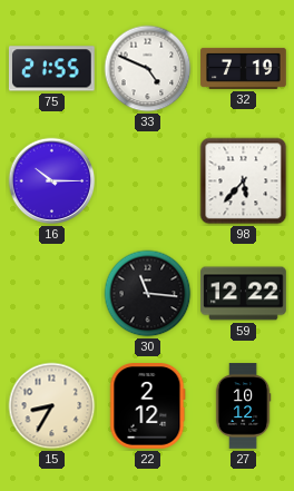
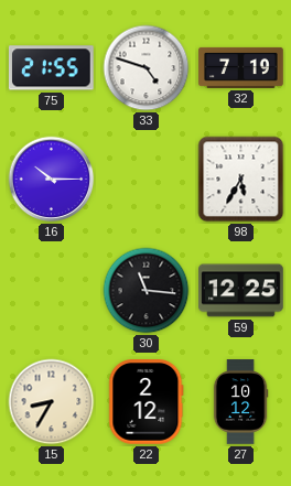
33: 4:49 -> 4:48
98: 5:37 -> 5:35
59: 12:22 -> 12:25
